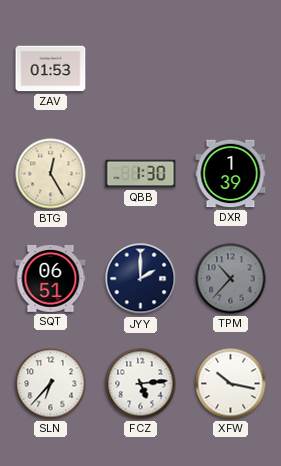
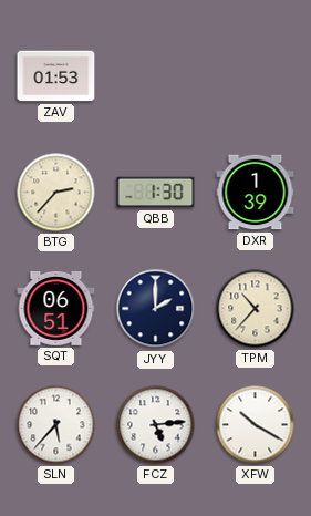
BTG: 12:25 -> 2:37
TPM dial: grey -> cream
SLN: 6:37 -> 5:37
XFW: 10:17 -> 10:20
